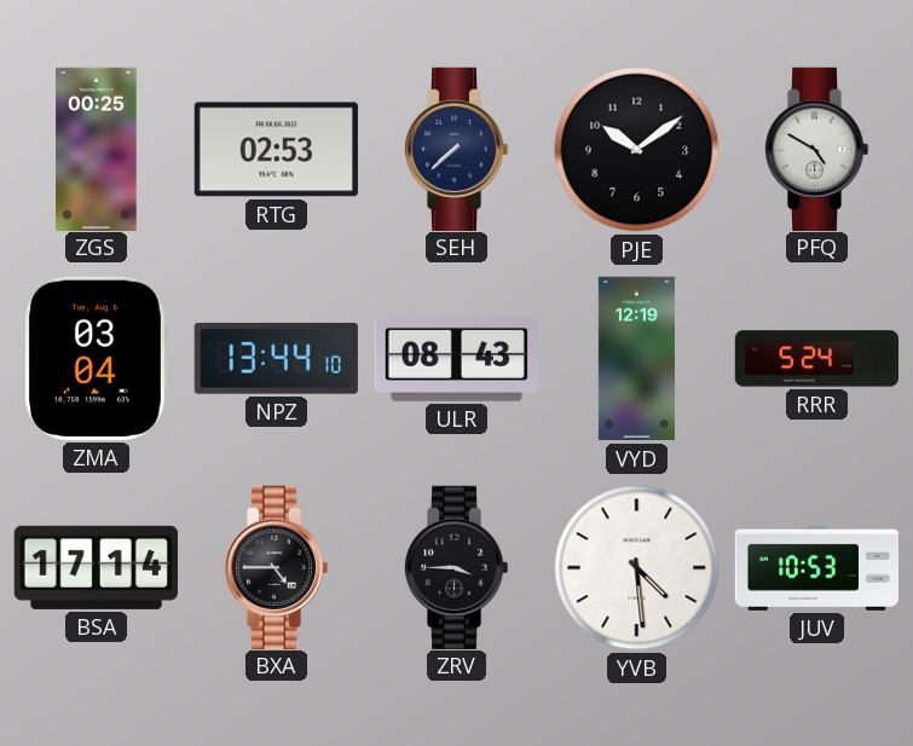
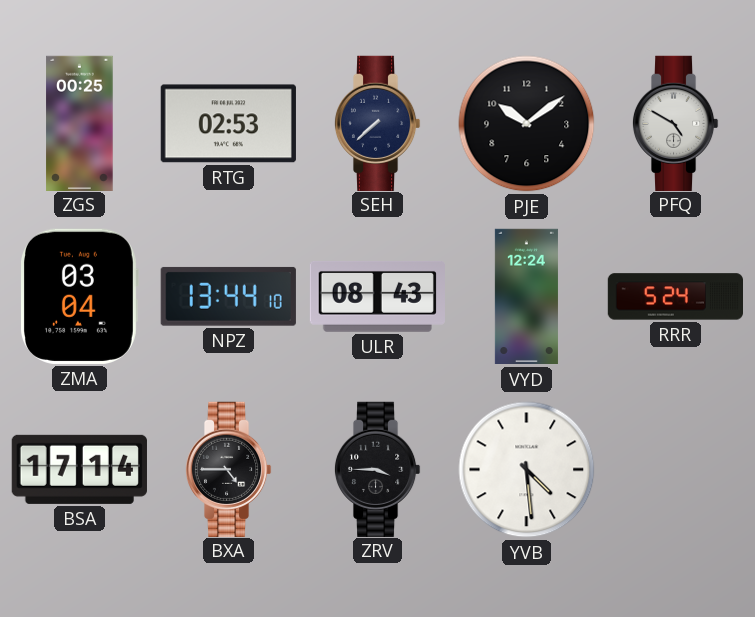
VYD: 12:19 -> 12:24
JUV: 10:53 -> none
